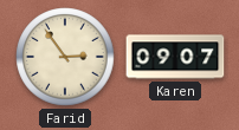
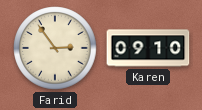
Karen: 09:07 -> 09:10
